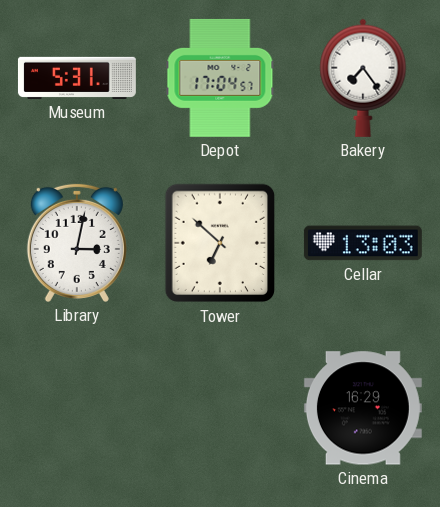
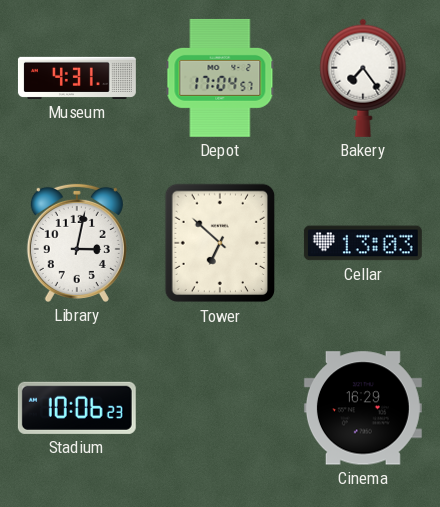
Museum: 5:31 -> 4:31
Stadium: none -> 10:06
